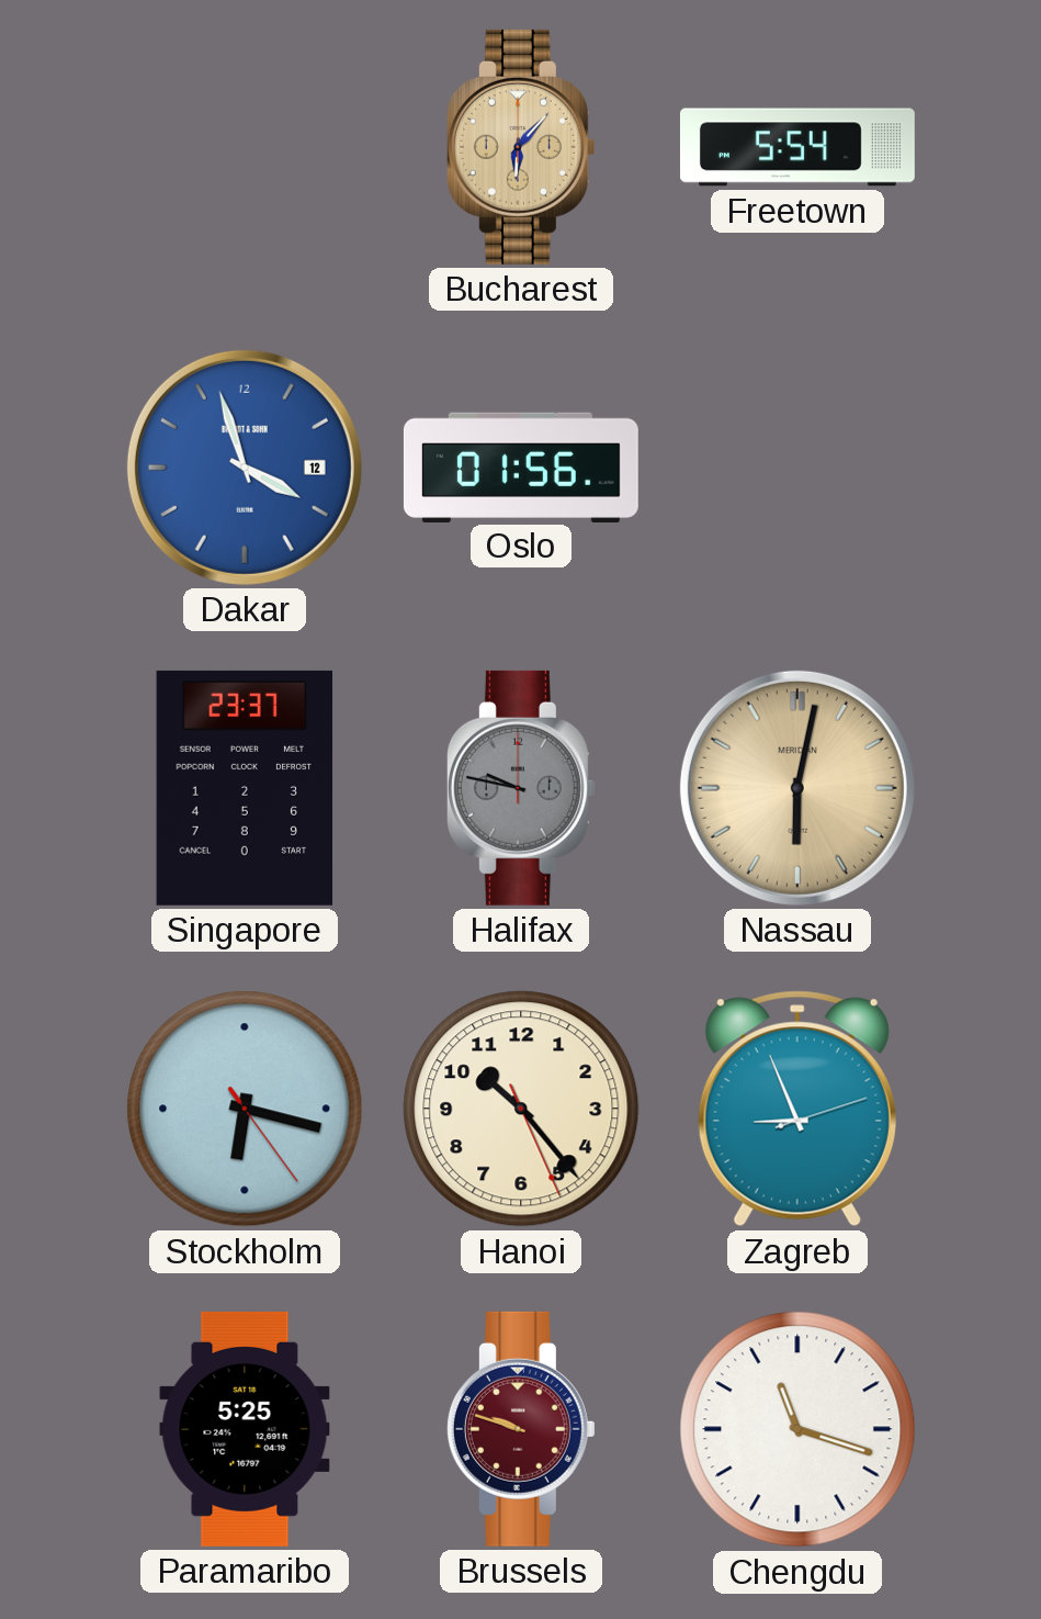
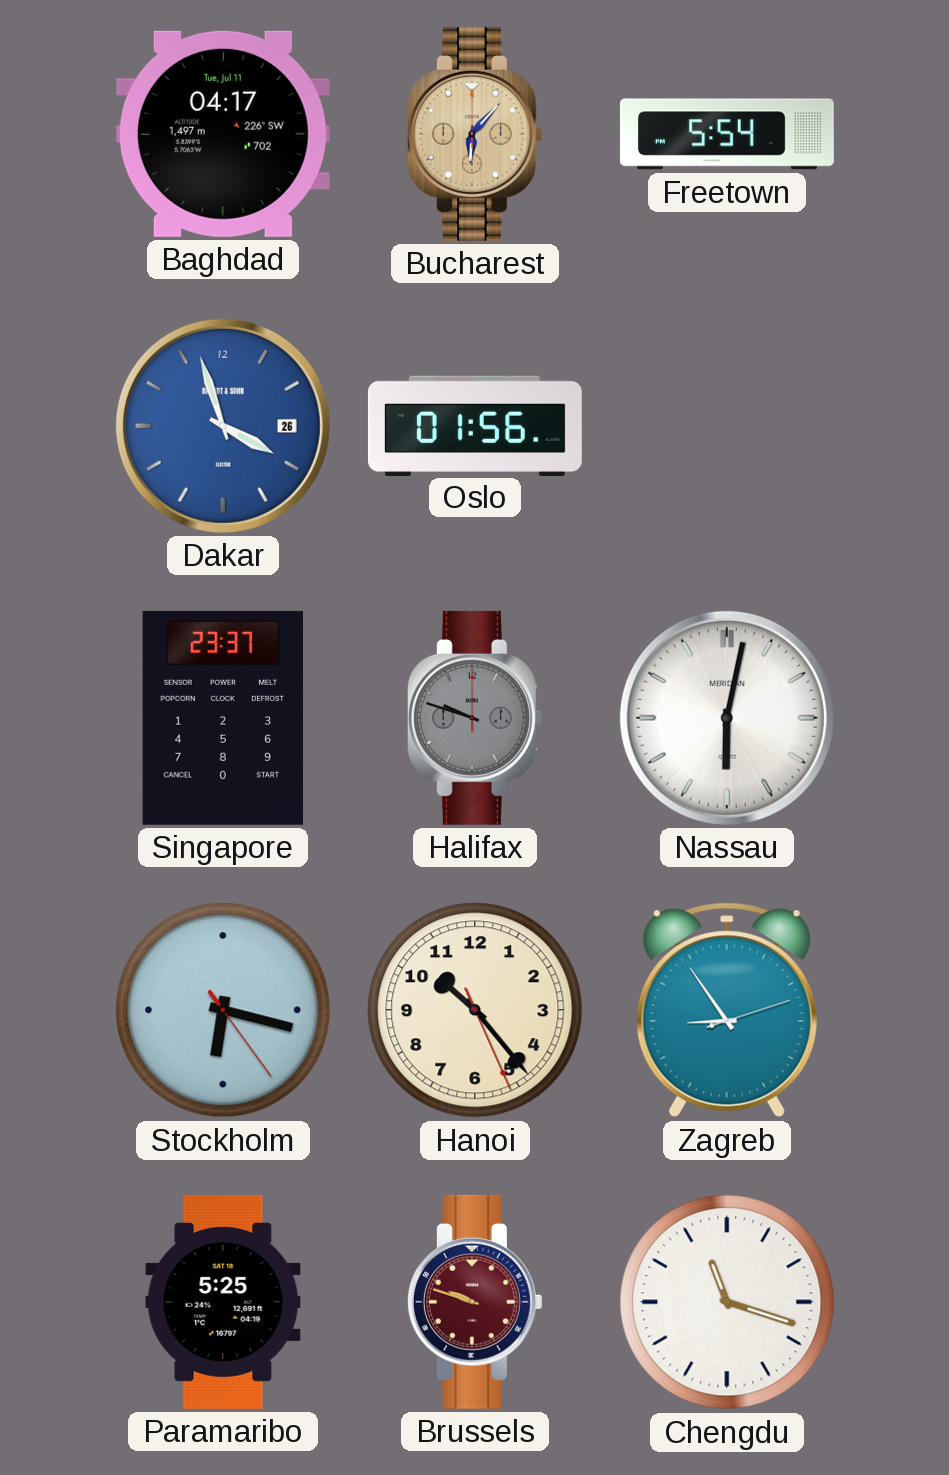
Baghdad: none -> 04:17
Dakar date: 12 -> 26
Halifax: 9:47 -> 9:48
Nassau dial: champagne -> white
Zagreb: 8:56 -> 8:54
